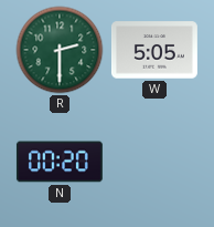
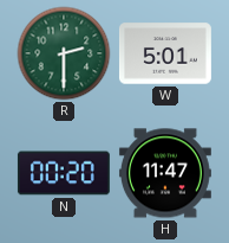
W: 5:05 -> 5:01
H: none -> 11:47
